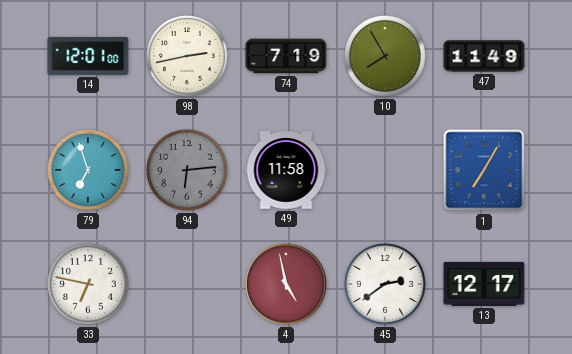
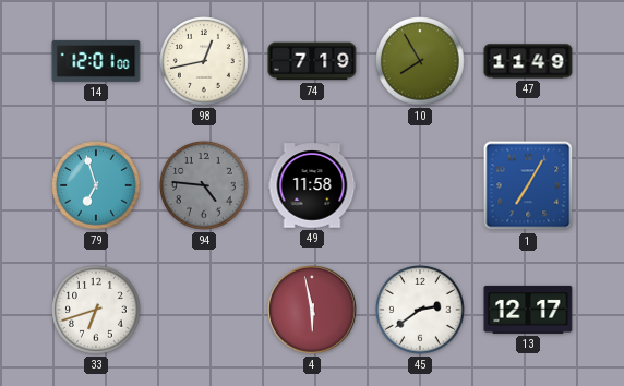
98: 2:43 -> 12:43
94: 6:14 -> 4:46
33: 6:47 -> 6:42
4: 4:58 -> 5:58
